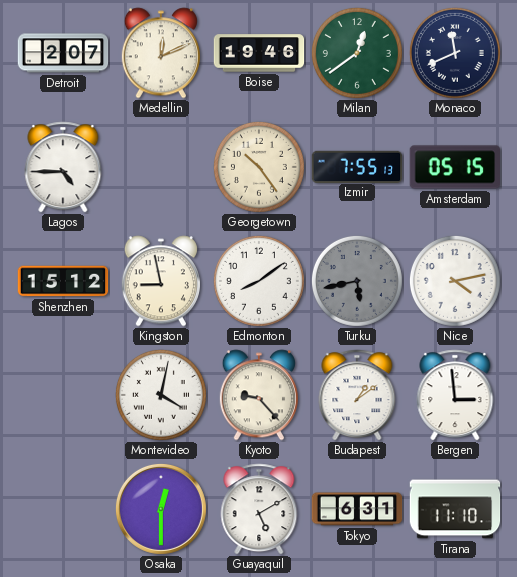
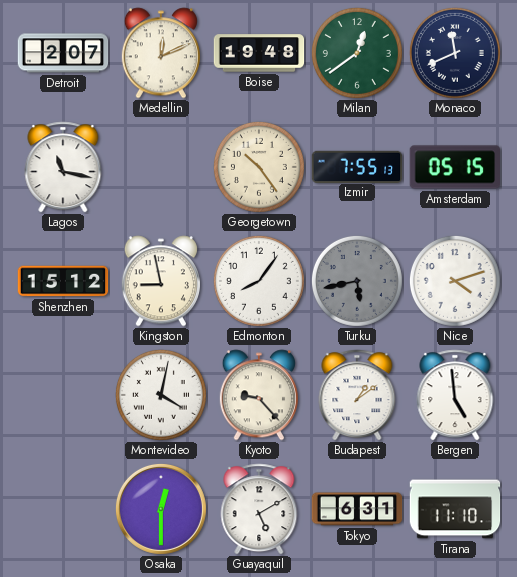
Boise: 19:46 -> 19:48
Lagos: 4:45 -> 11:17
Edmonton: 8:09 -> 8:06
Nice: 4:13 -> 4:12
Bergen: 2:59 -> 4:59
